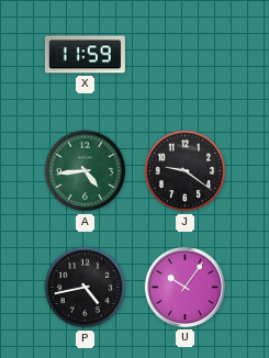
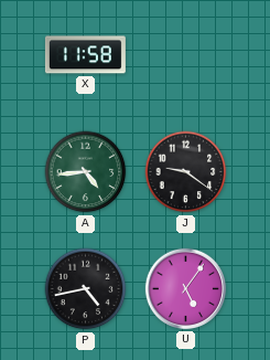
X: 11:59 -> 11:58
U: 10:06 -> 5:06
